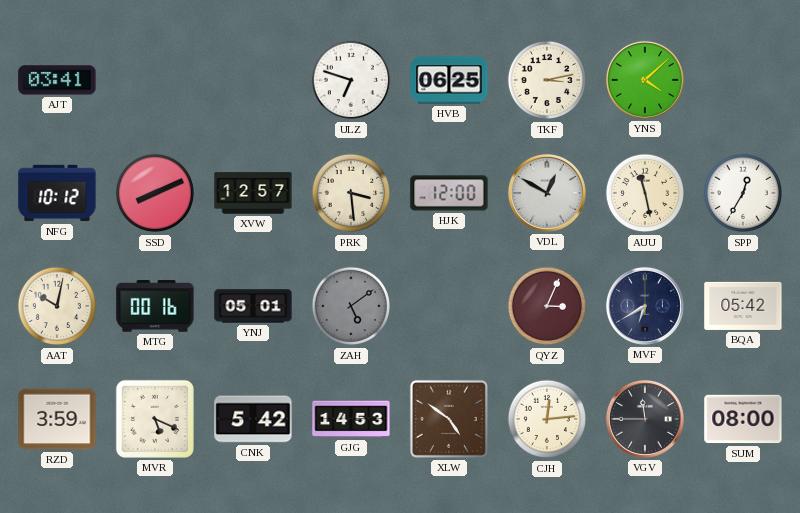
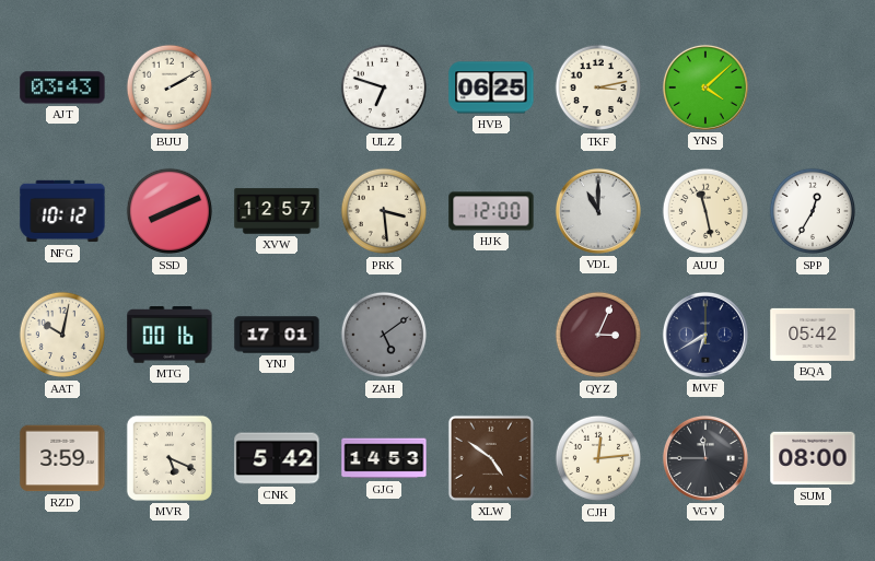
AJT: 03:41 -> 03:43
BUU: none -> 2:10
VDL: 12:50 -> 11:00
YNJ: 05:01 -> 17:01
